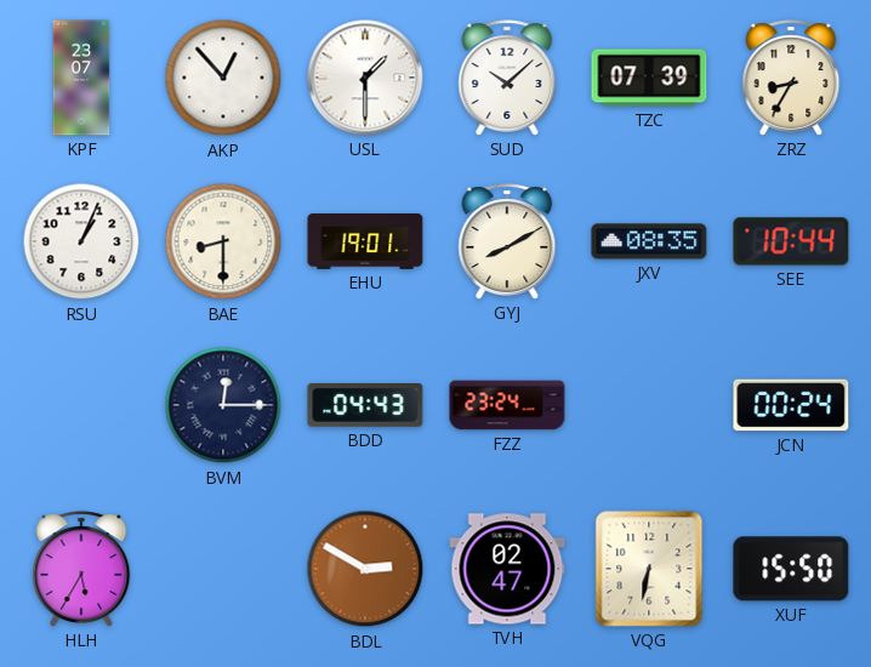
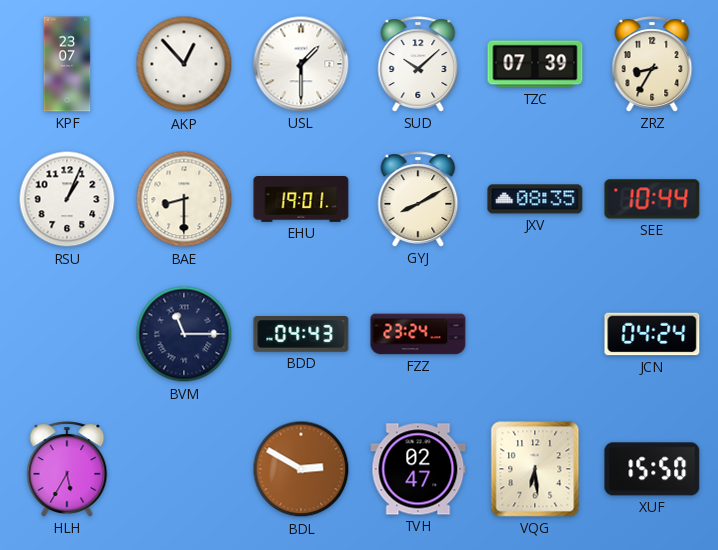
BVM: 12:15 -> 11:15
JCN: 00:24 -> 04:24
VQG: 6:32 -> 6:29
